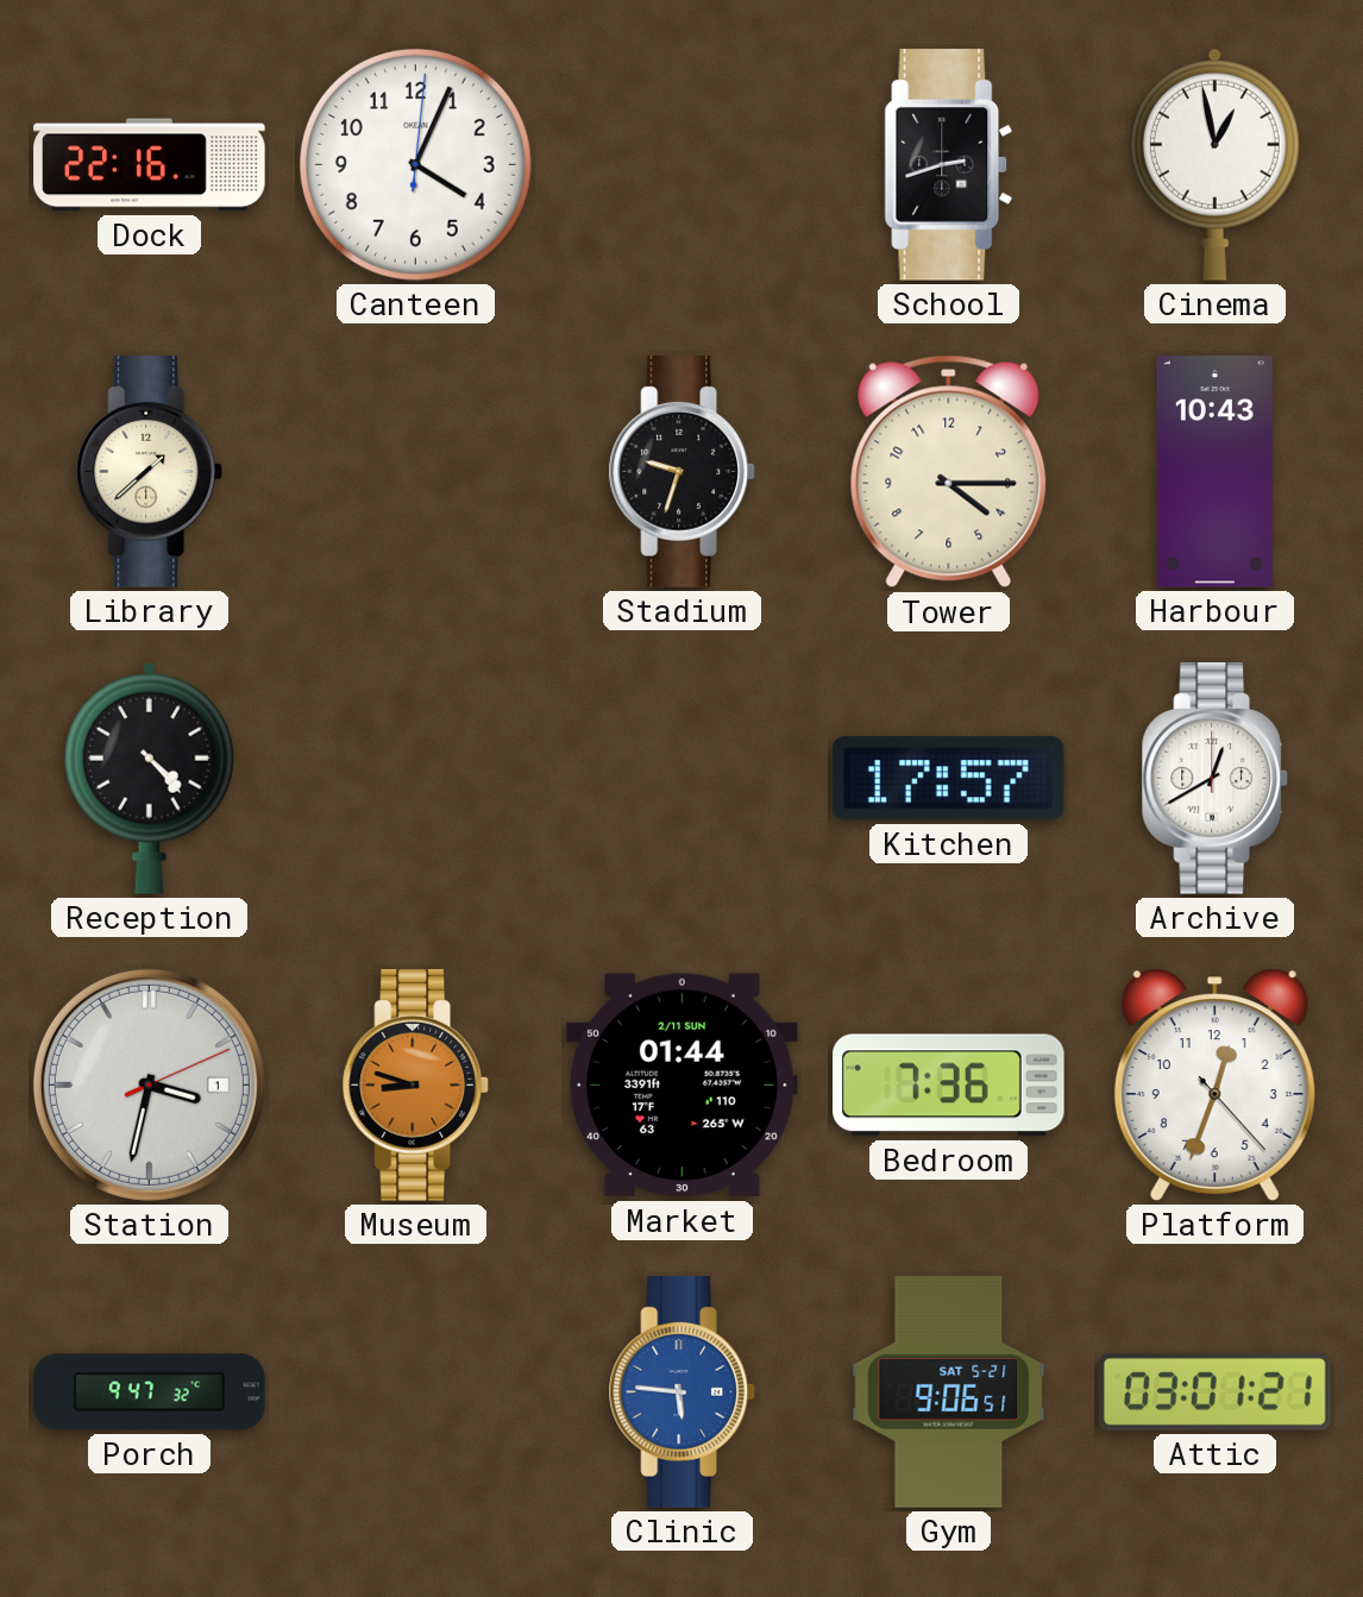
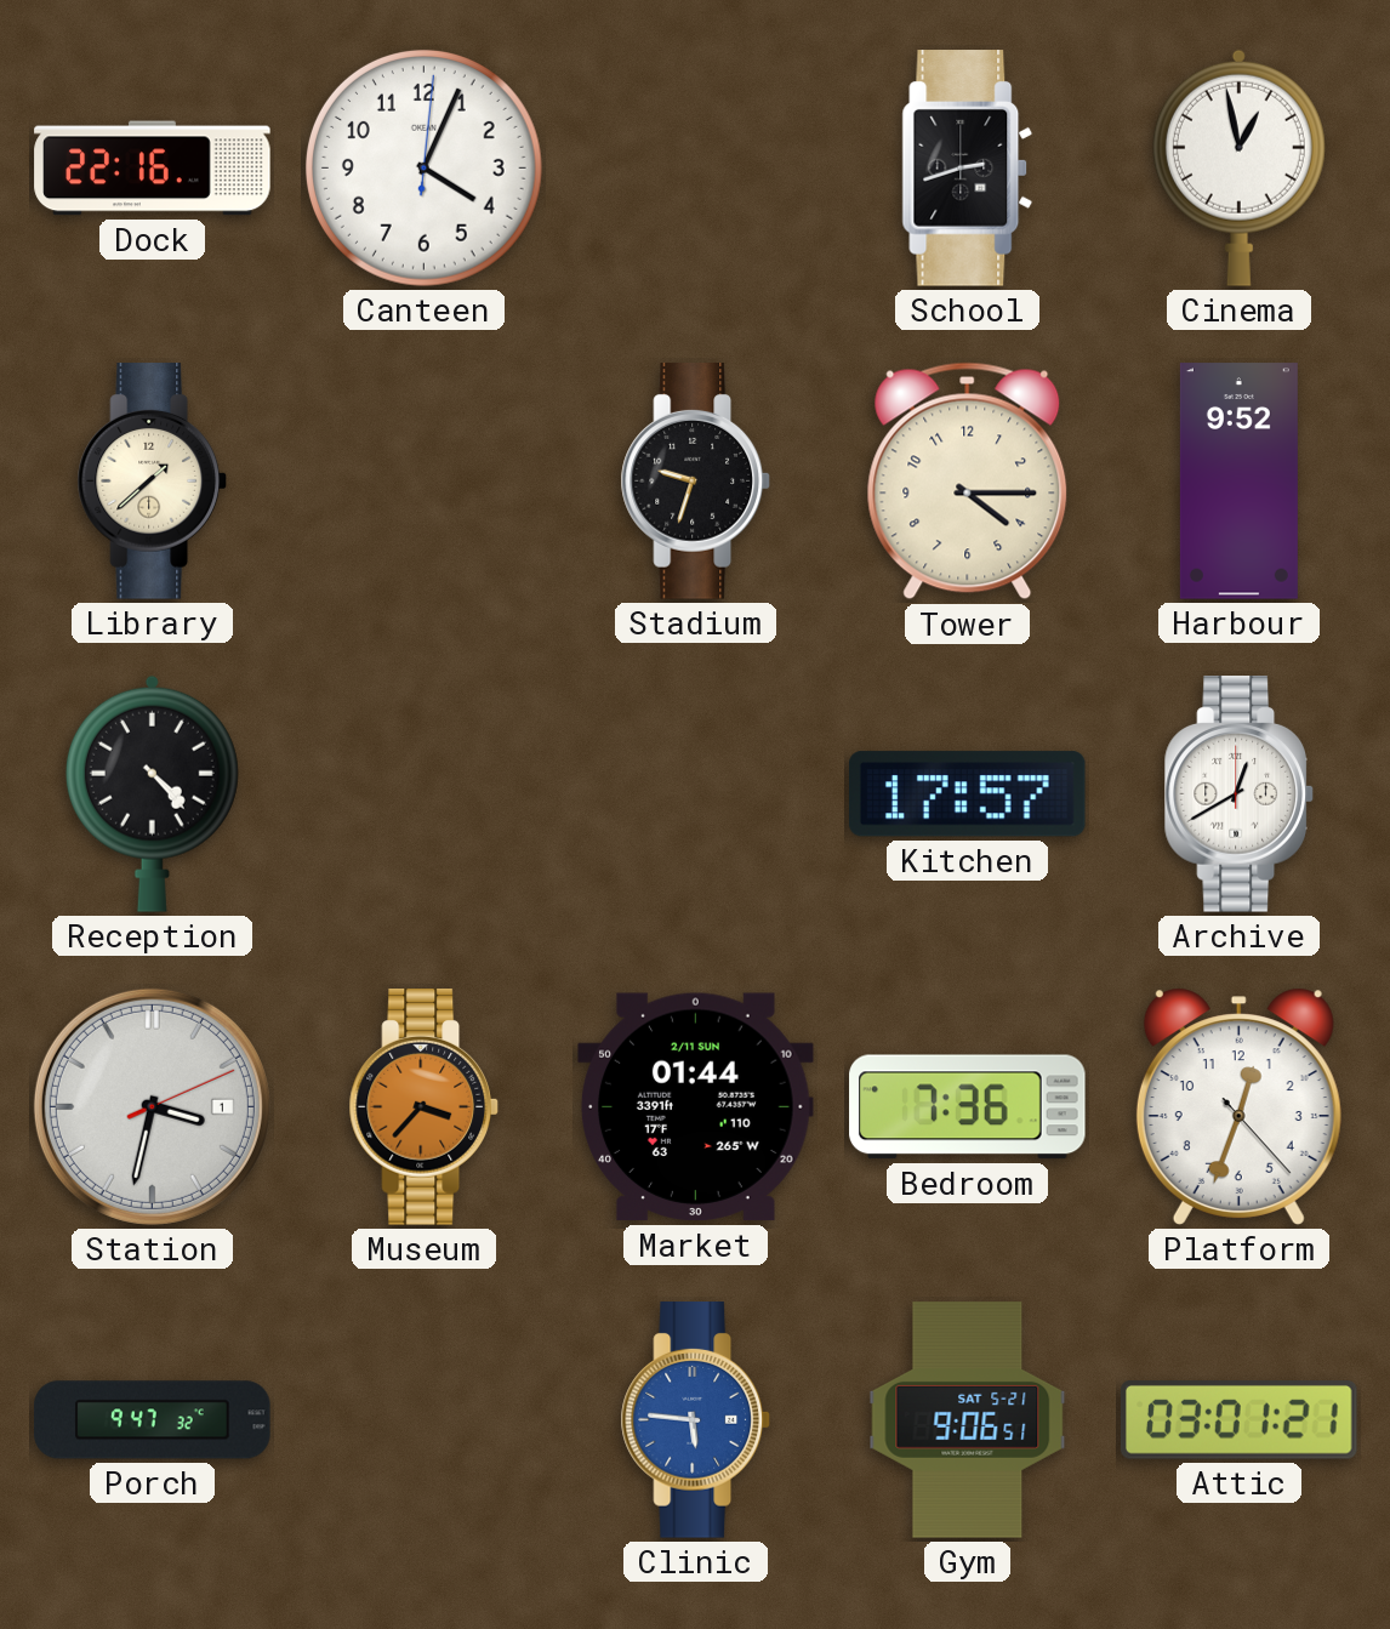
Harbour: 10:43 -> 9:52
Museum: 8:48 -> 3:37
